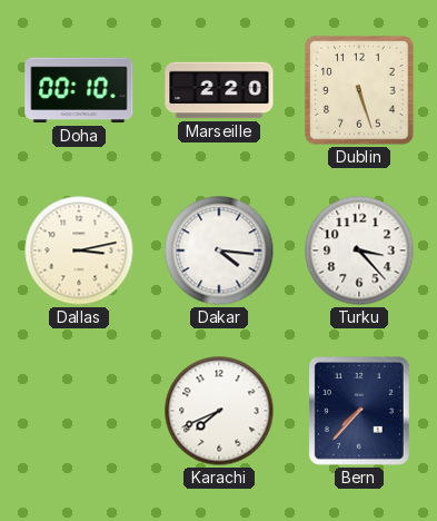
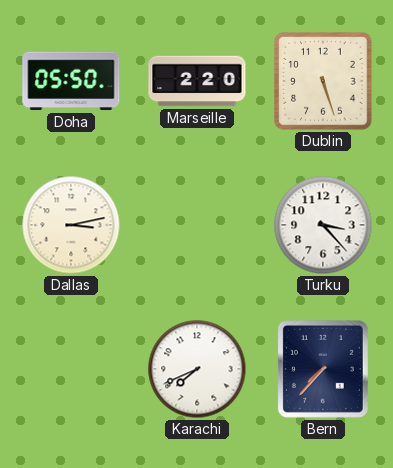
Doha: 00:10 -> 05:50
Dakar: 4:16 -> none
